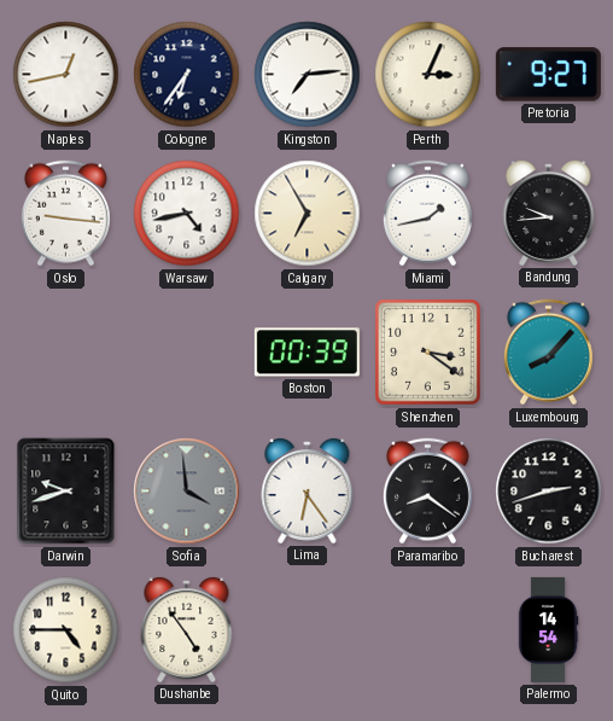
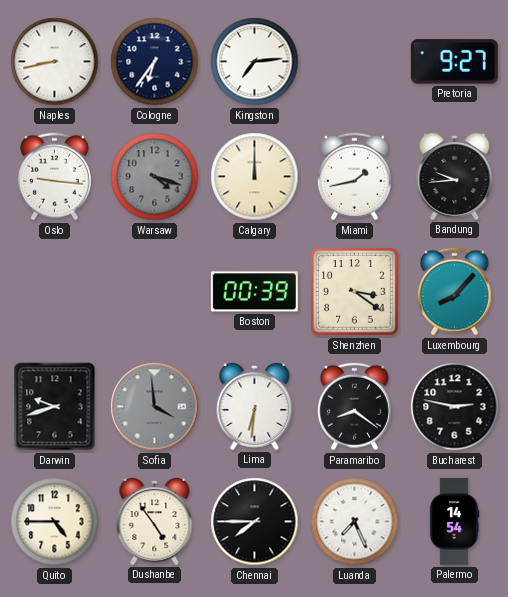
Naples: 12:43 -> 8:43
Perth: 3:04 -> none
Warsaw: 4:43 -> 4:18
Warsaw dial: white -> grey
Calgary: 6:55 -> 12:00
Lima: 6:24 -> 6:31
Bucharest: 2:42 -> 2:47
Chennai: none -> 7:45
Luanda: none -> 7:26
